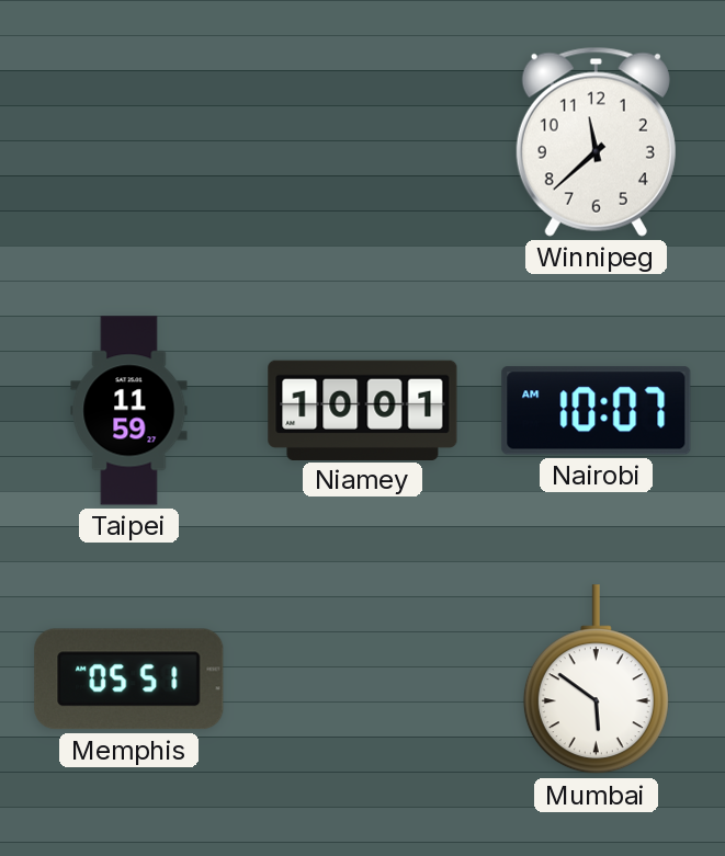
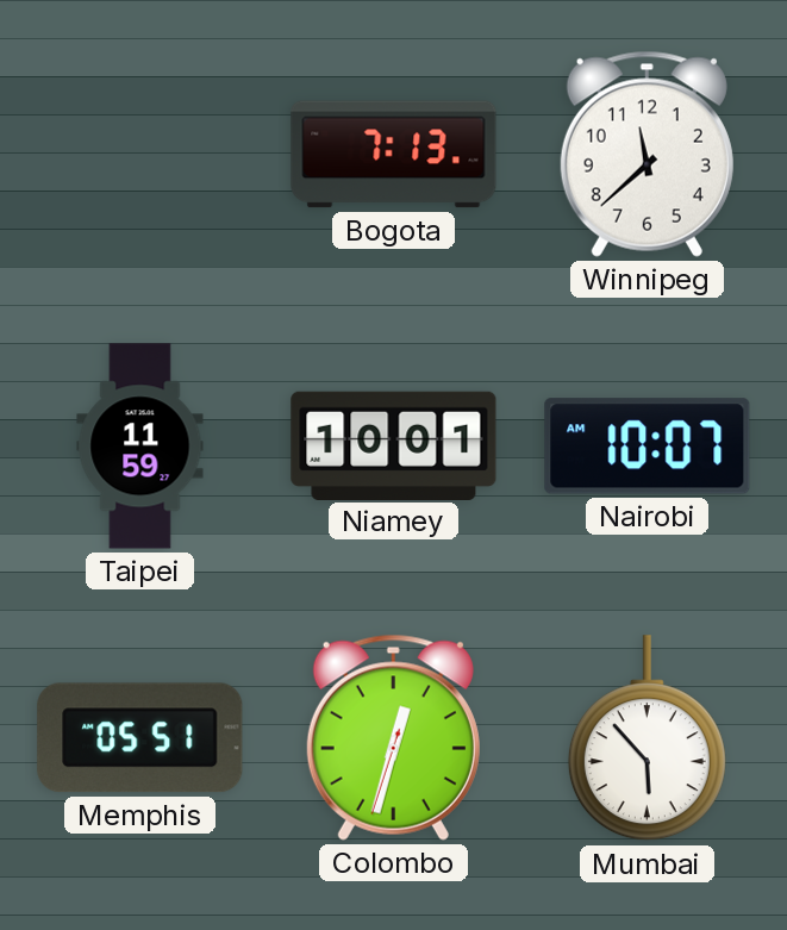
Bogota: none -> 7:13
Colombo: none -> 12:32
Mumbai: 5:51 -> 5:53
